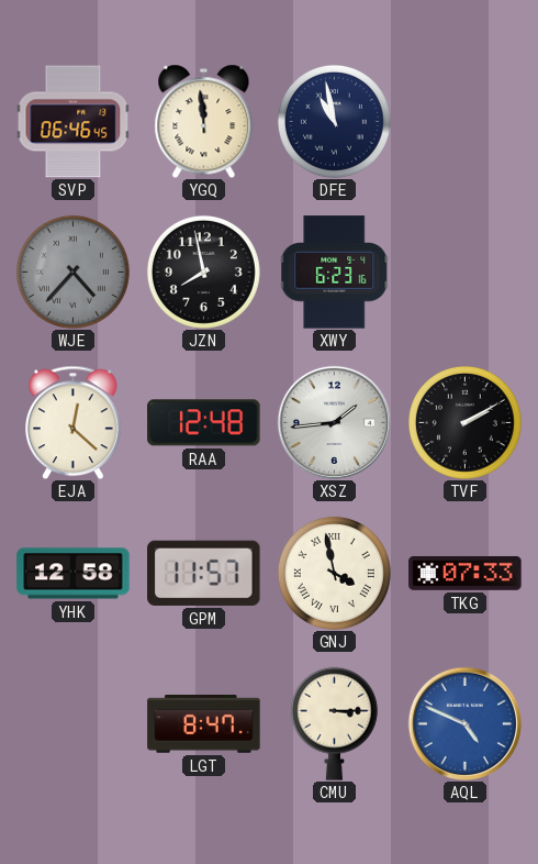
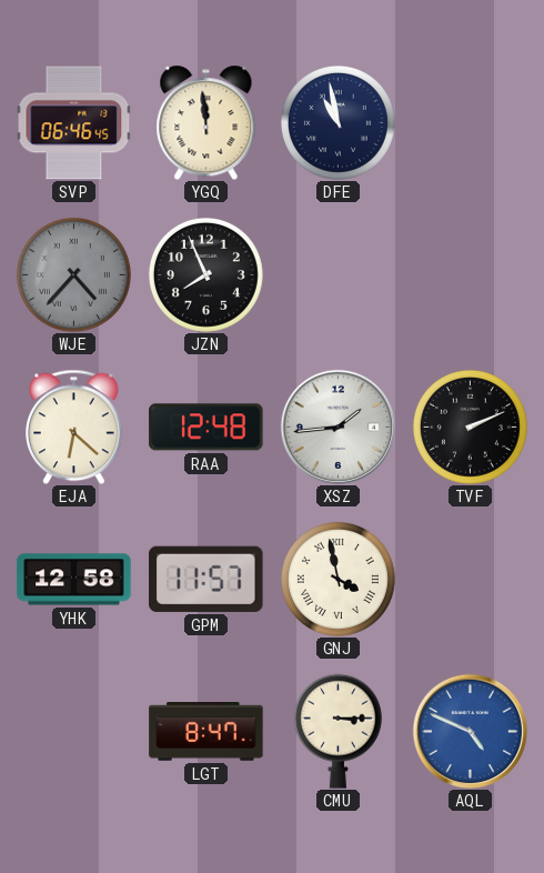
JZN: 7:58 -> 7:56
XWY: 6:23 -> none
EJA: 12:22 -> 6:22
TVF: 2:10 -> 2:11
TKG: 07:33 -> none
